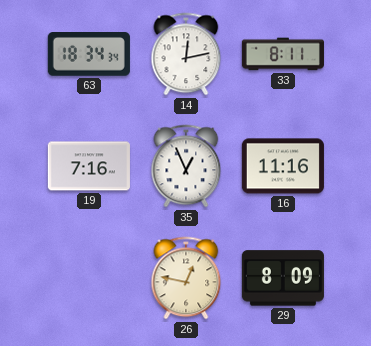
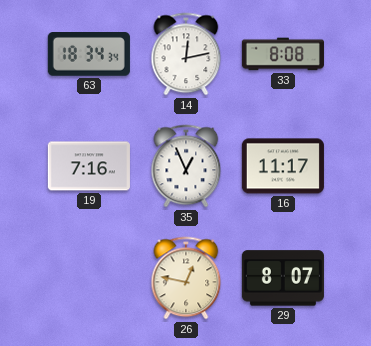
33: 8:11 -> 8:08
16: 11:16 -> 11:17
29: 8:09 -> 8:07
